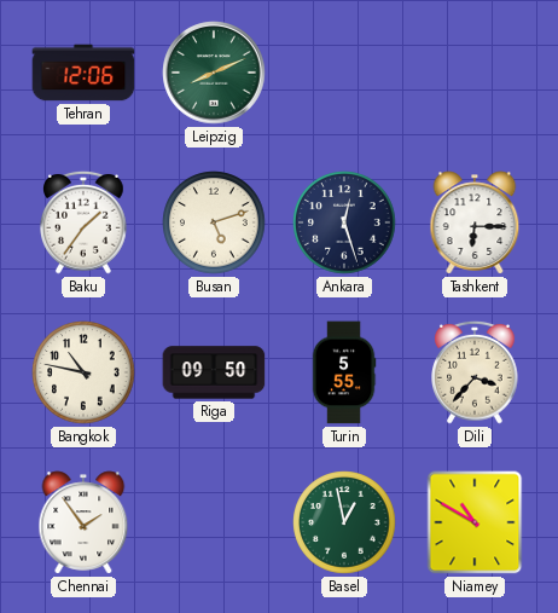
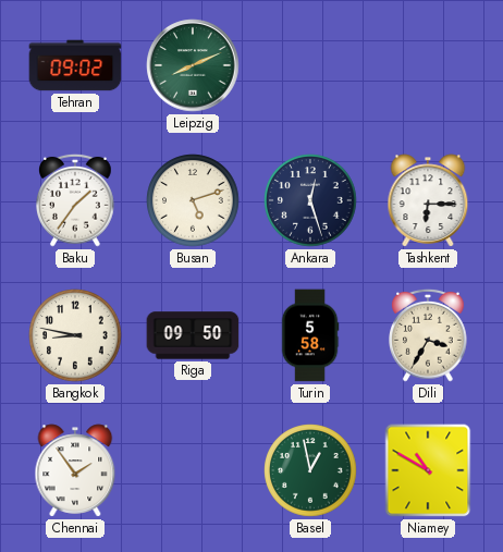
Tehran: 12:06 -> 09:02
Bangkok: 10:47 -> 8:47
Turin: 5:55 -> 5:58
Dili: 3:37 -> 3:35
